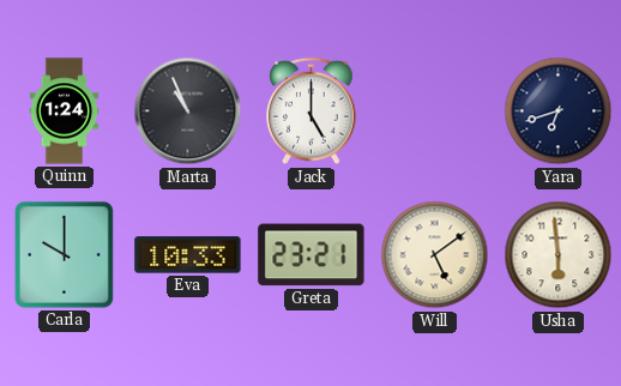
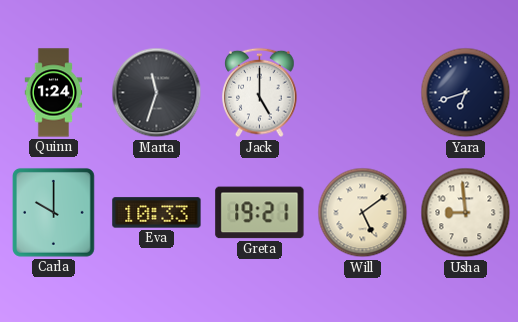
Marta: 10:56 -> 11:33
Greta: 23:21 -> 19:21
Usha: 5:59 -> 8:59
